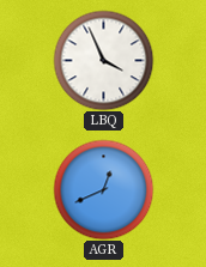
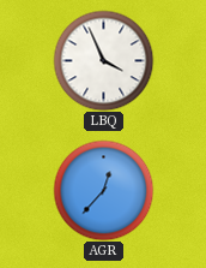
AGR: 12:41 -> 12:37
